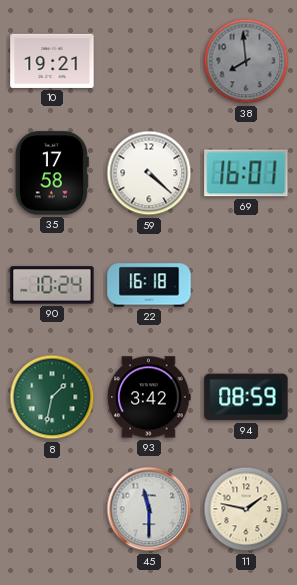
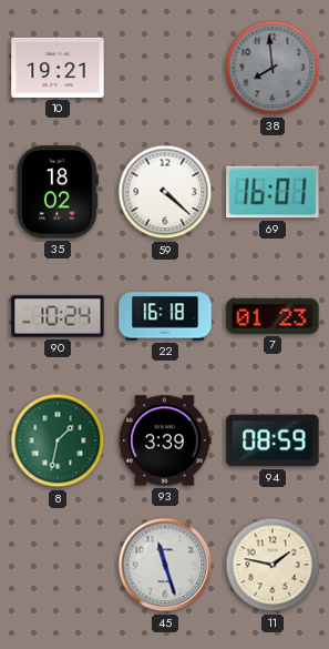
35: 17:58 -> 18:02
7: none -> 01:23
93: 3:42 -> 3:39
45: 11:30 -> 11:27
